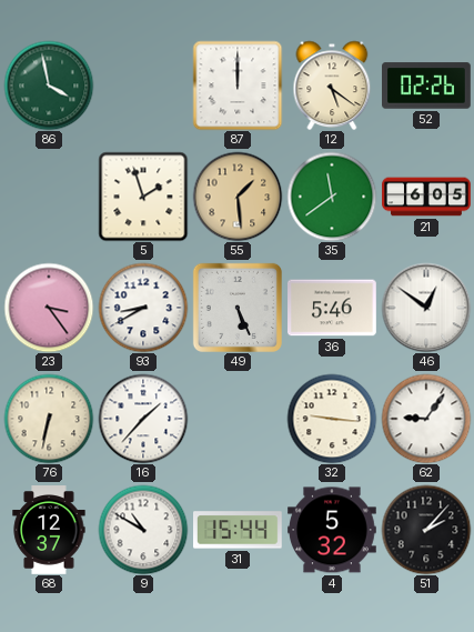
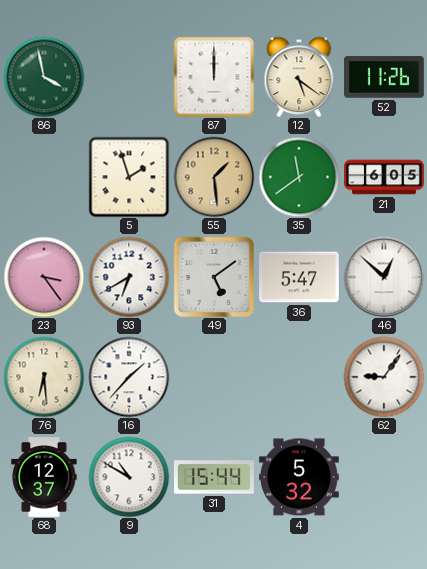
52: 02:26 -> 11:26
93: 8:40 -> 6:40
49: 5:26 -> 5:09
36: 5:46 -> 5:47
46: 12:51 -> 12:52
76: 6:32 -> 6:29
32: 9:16 -> none
51: 2:07 -> none
